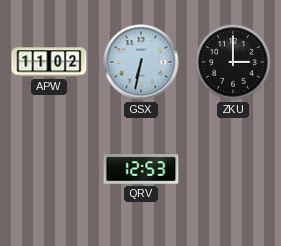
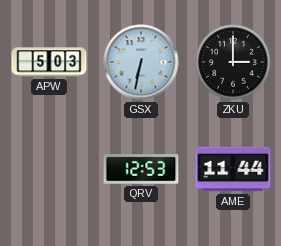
APW: 11:02 -> 5:03
AME: none -> 11:44
